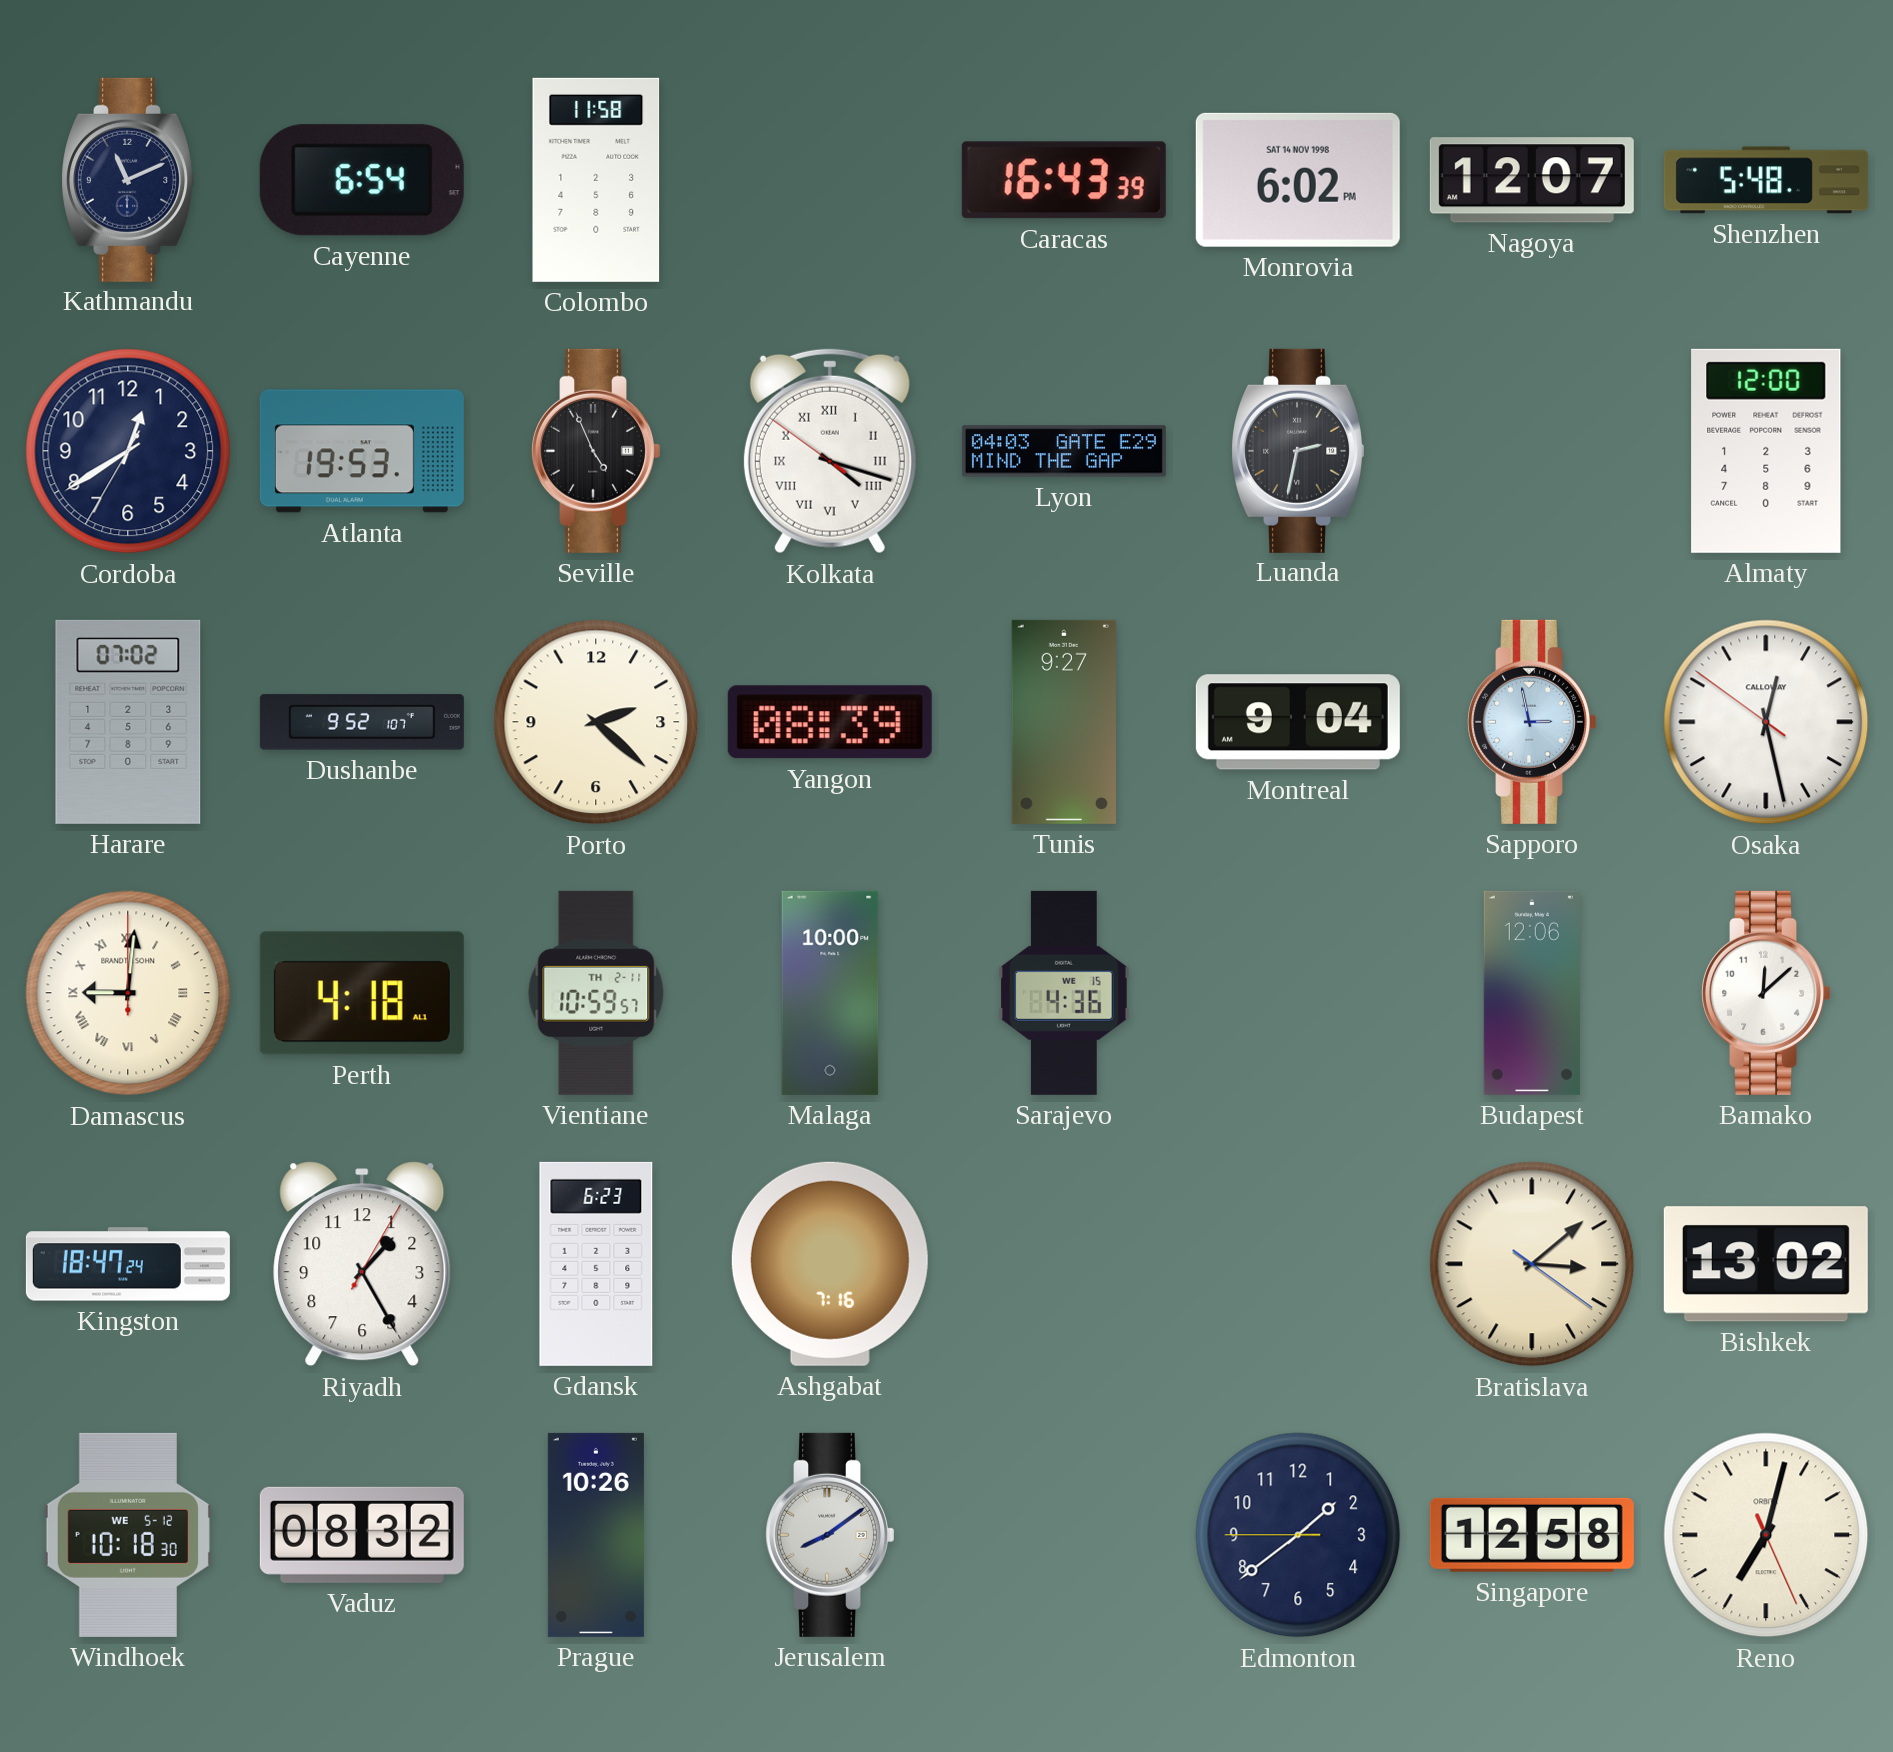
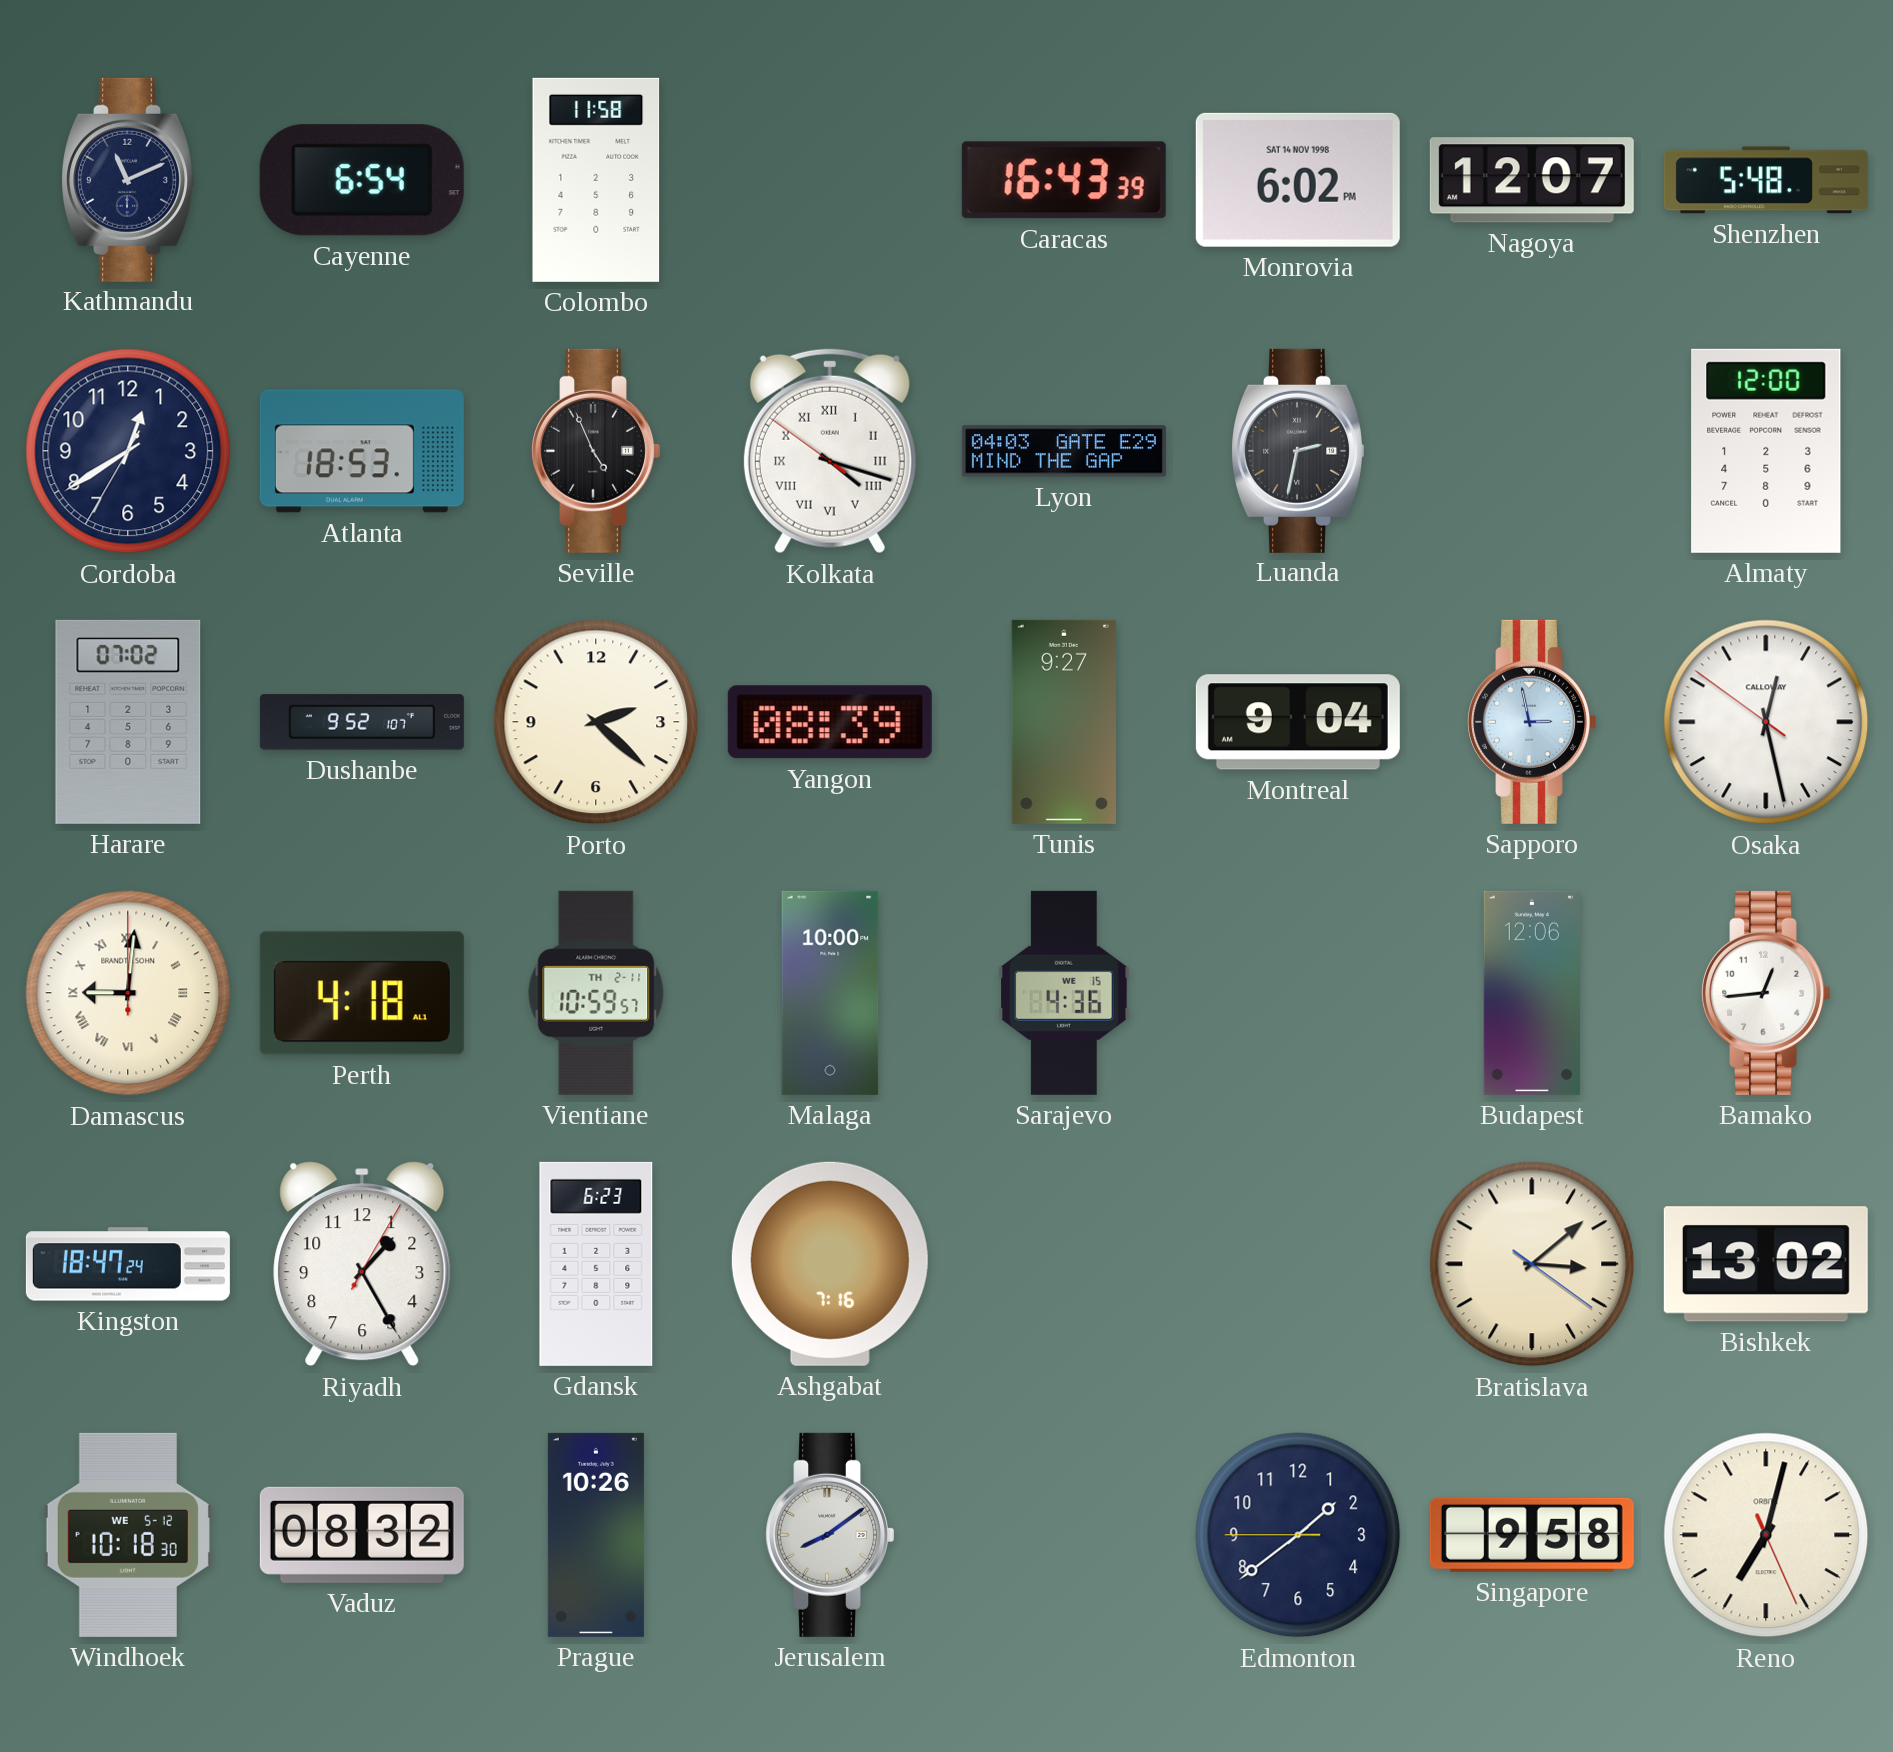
Atlanta: 19:53 -> 18:53
Bamako: 12:08 -> 12:44
Singapore: 12:58 -> 9:58
